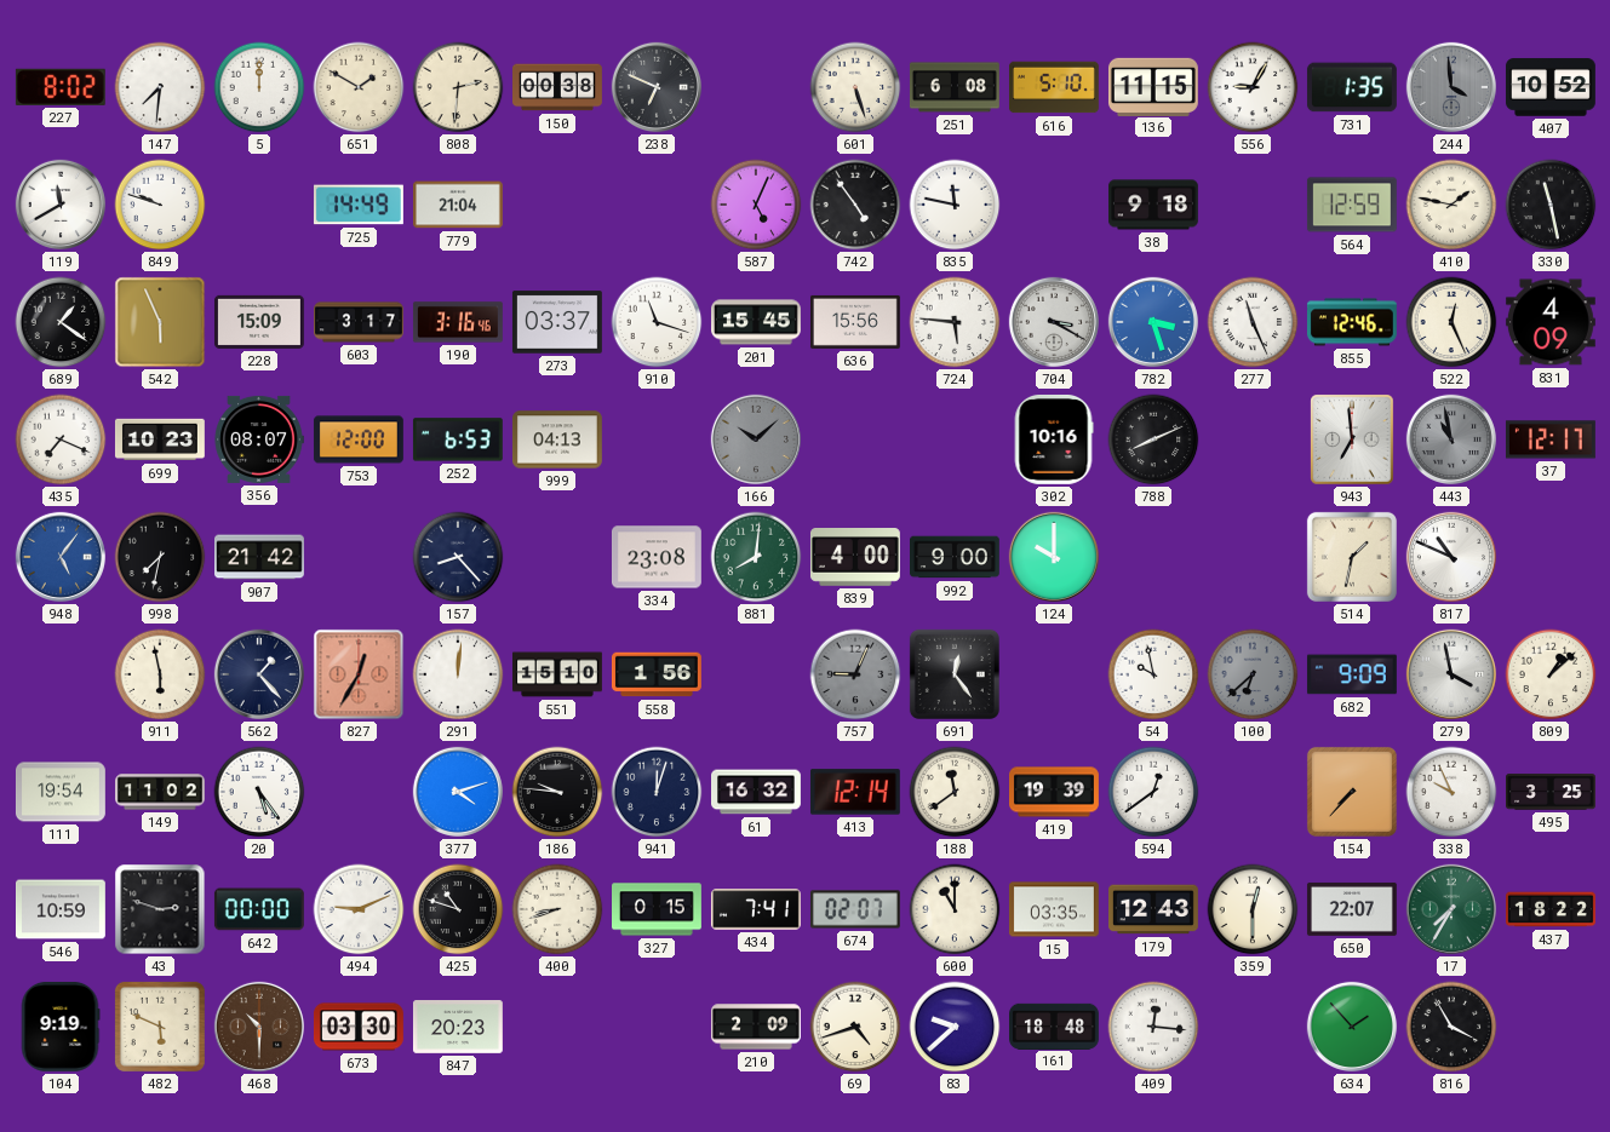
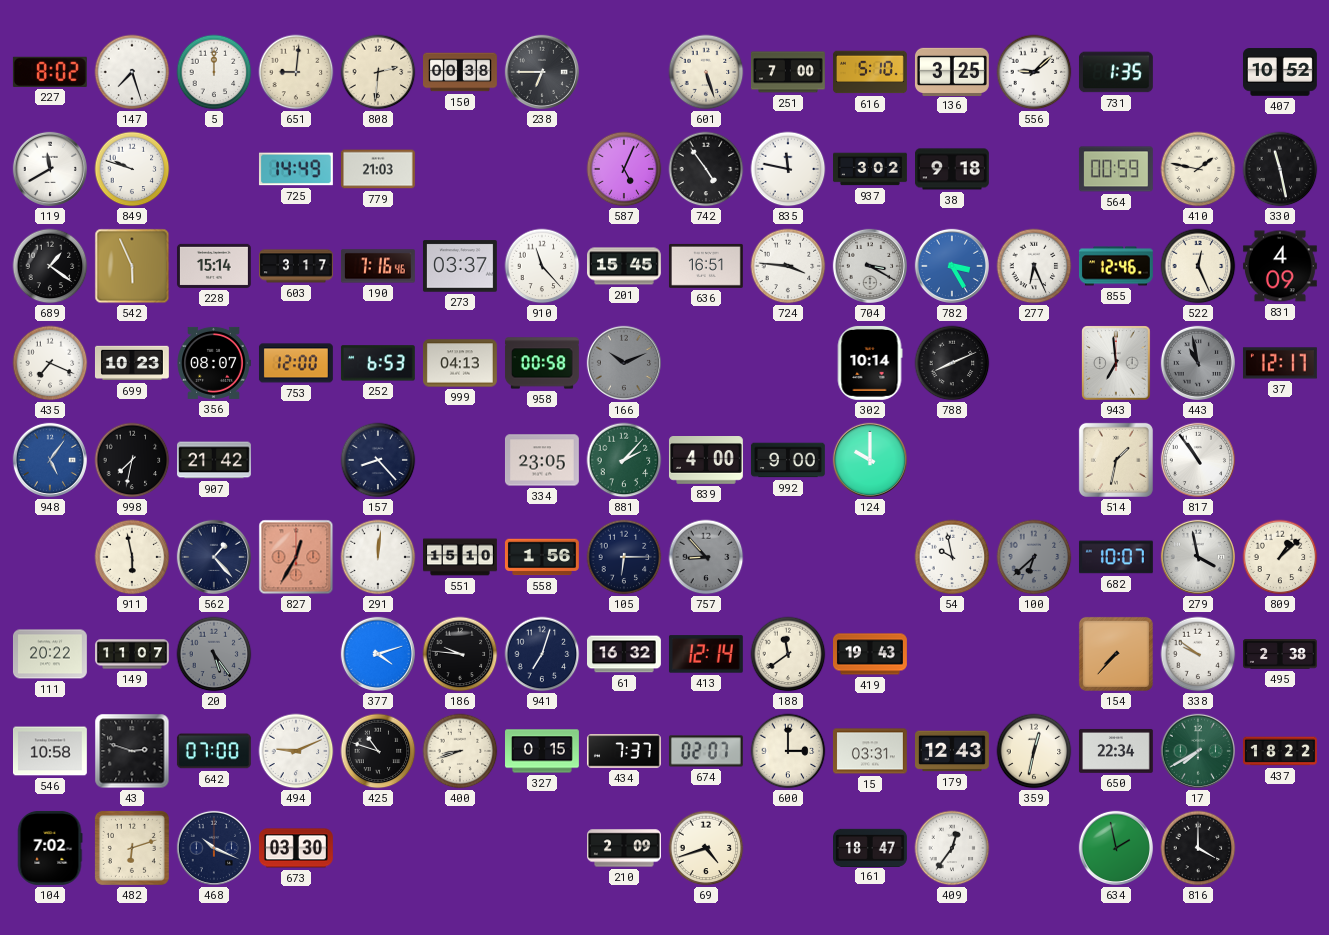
147: 7:31 -> 7:27
651: 1:50 -> 9:01
238: 6:49 -> 6:45
251: 6:08 -> 7:00
136: 11:15 -> 3:25
556: 9:05 -> 9:08
244: 3:59 -> none
779: 21:04 -> 21:03
937: none -> 3:02
564: 12:59 -> 00:59
228: 15:09 -> 15:14
190: 3:16 -> 7:16
910: 11:18 -> 11:23
636: 15:56 -> 16:51
724: 5:46 -> 3:46
782: 3:27 -> 3:25
277: 11:26 -> 6:26
958: none -> 00:58
166: 10:08 -> 10:11
302: 10:16 -> 10:14
334: 23:08 -> 23:05
881: 8:01 -> 2:07
817: 10:49 -> 10:54
105: none -> 6:15
757: 9:04 -> 8:53
691: 12:24 -> none
682: 9:09 -> 10:07
111: 19:54 -> 20:22
149: 11:02 -> 11:07
20 dial: white -> grey
941: 12:03 -> 7:03
419: 19:39 -> 19:43
594: 12:39 -> none
338: 9:56 -> 9:51
495: 3:25 -> 2:38
546: 10:59 -> 10:58
642: 00:00 -> 07:00
434: 7:41 -> 7:37
600: 11:00 -> 3:00
15: 03:35 -> 03:31
359: 12:30 -> 12:32
650: 22:07 -> 22:34
17: 7:35 -> 7:40
104: 9:19 -> 7:02
482: 5:49 -> 6:12
468: 10:30 -> 10:19
468 dial: brown -> navy
847: 20:23 -> none
83: 9:38 -> none
161: 18:48 -> 18:47
409: 12:16 -> 12:36
634: 1:53 -> 1:58
816: 3:55 -> 4:00
